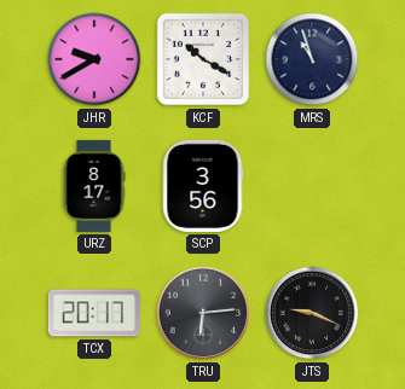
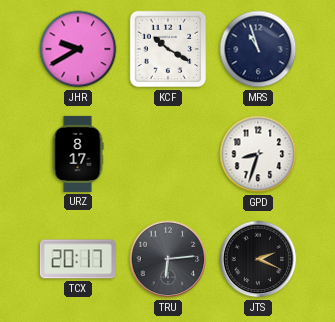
SCP: 3:56 -> none
GPD: none -> 8:33
JTS: 9:19 -> 2:19
